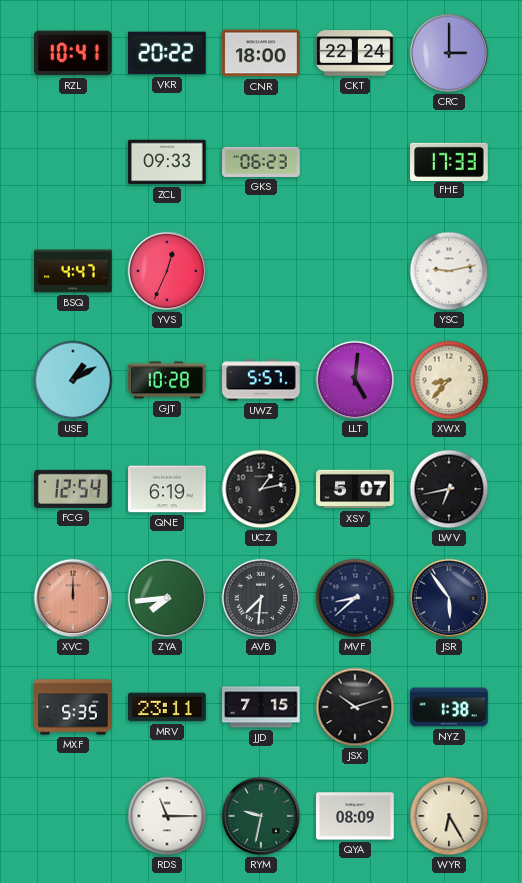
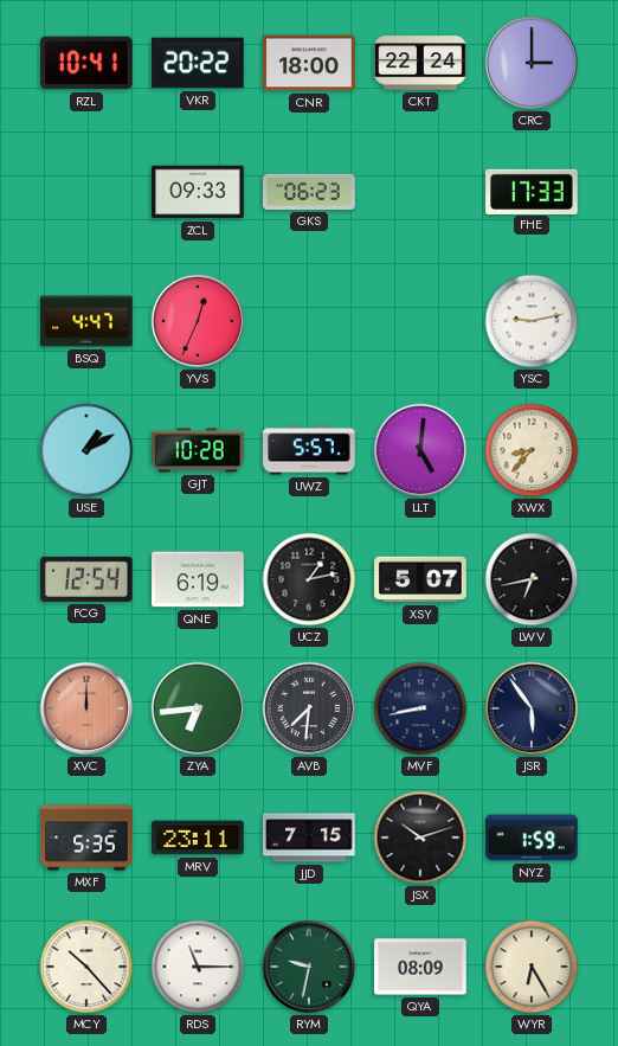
ZYA: 7:44 -> 6:44
MVF: 8:38 -> 8:43
NYZ: 1:38 -> 1:59
MCY: none -> 10:23
